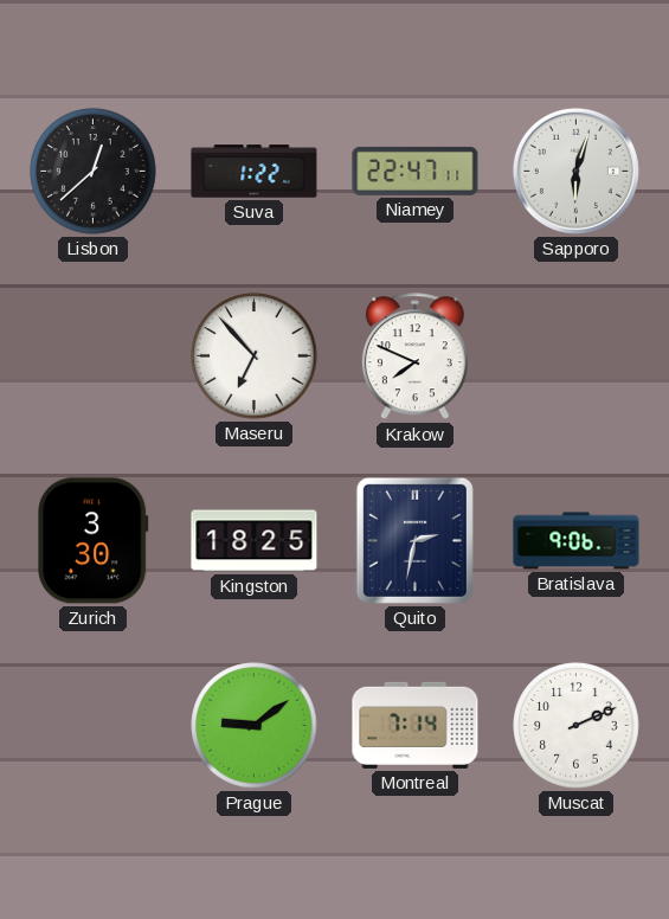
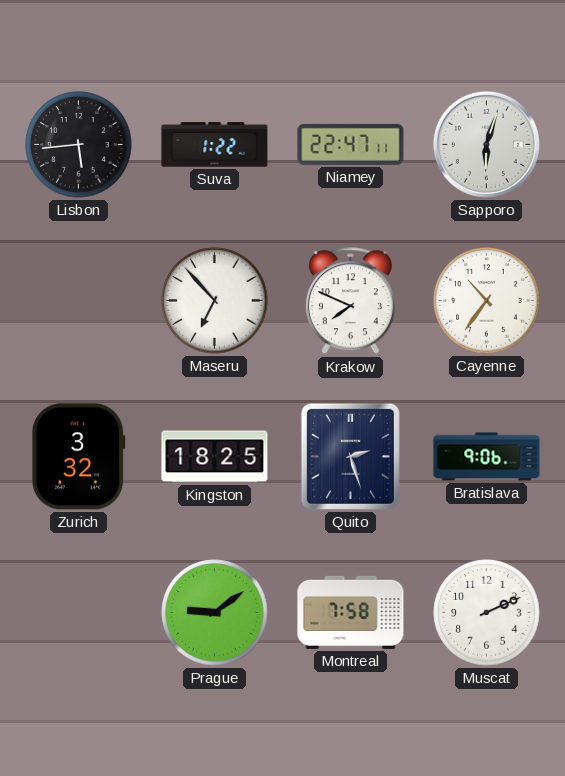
Lisbon: 12:38 -> 5:44
Cayenne: none -> 10:36
Zurich: 3:30 -> 3:32
Quito: 2:32 -> 2:27
Montreal: 7:14 -> 7:58
